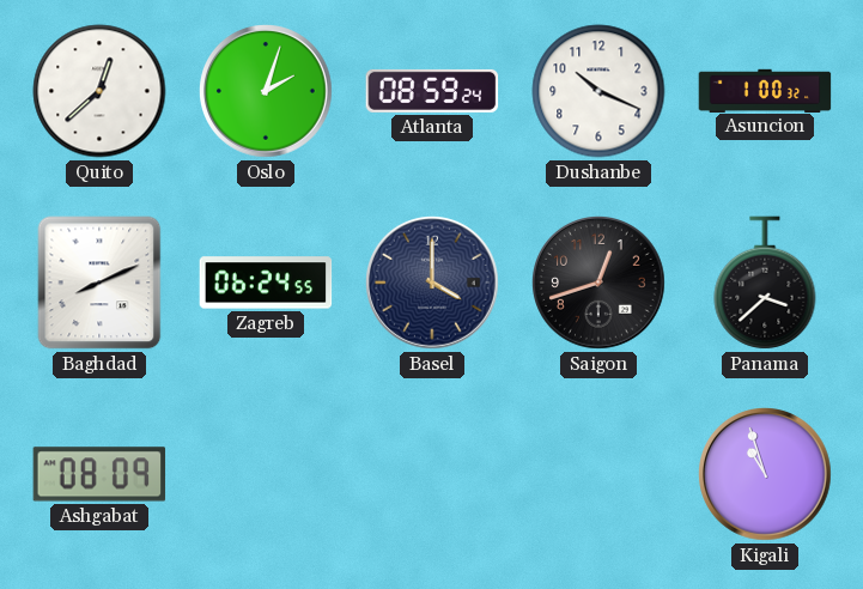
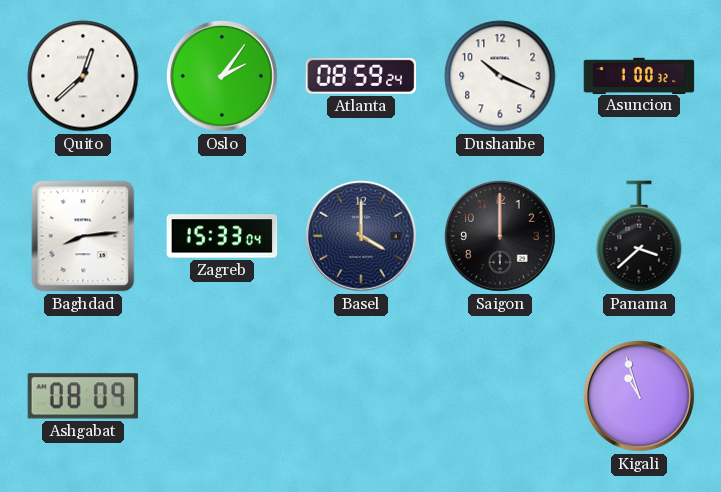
Oslo: 2:03 -> 2:06
Baghdad: 8:11 -> 8:14
Zagreb: 06:24 -> 15:33
Saigon: 12:42 -> 12:00
